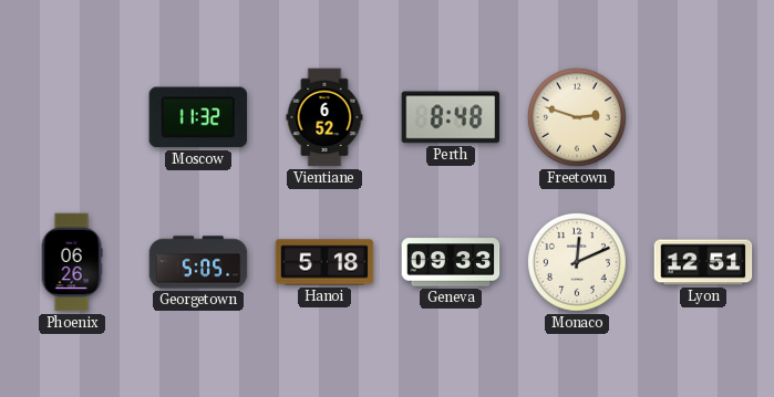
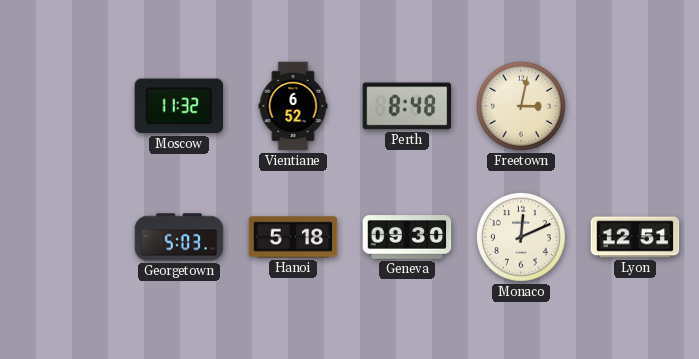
Freetown: 2:48 -> 3:02
Phoenix: 06:26 -> none
Georgetown: 5:05 -> 5:03
Geneva: 09:33 -> 09:30
